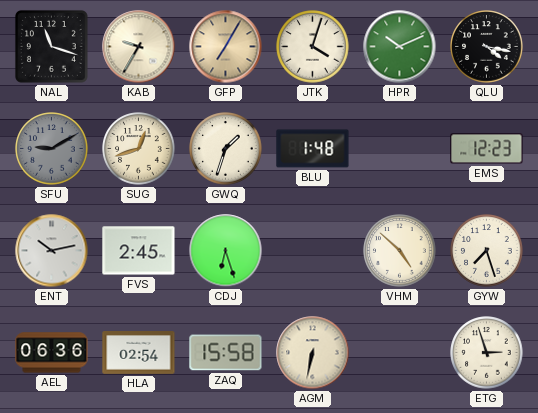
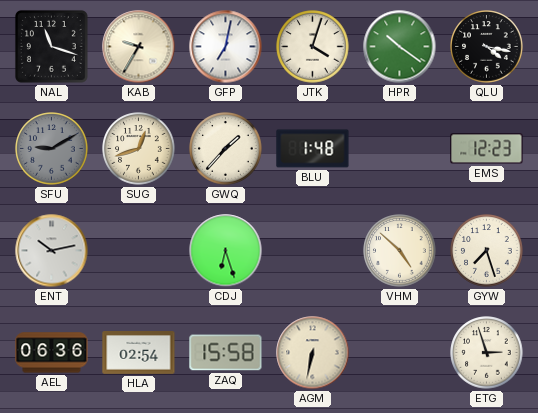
GFP: 7:05 -> 7:02
GFP dial: champagne -> white
HPR: 10:11 -> 10:21
GWQ: 1:33 -> 1:37
FVS: 2:45 -> none
